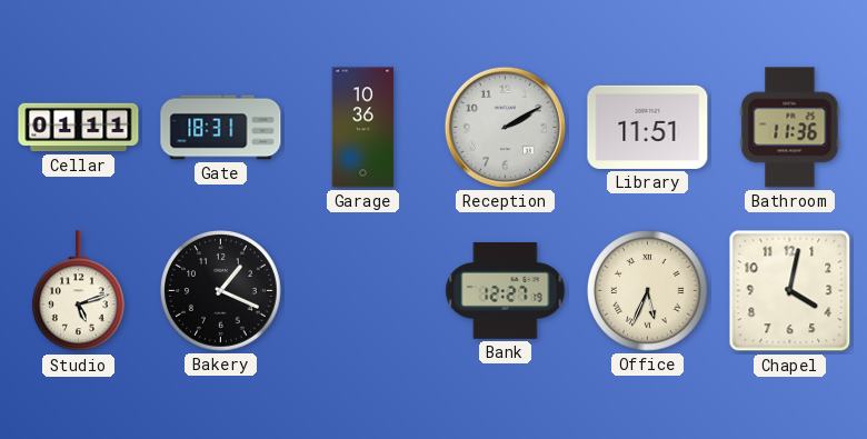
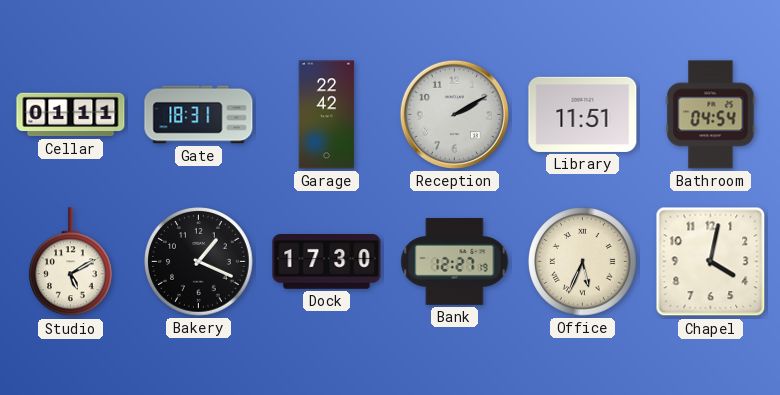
Garage: 10:36 -> 22:42
Bathroom: 11:36 -> 04:54
Studio: 5:12 -> 5:10
Dock: none -> 17:30
